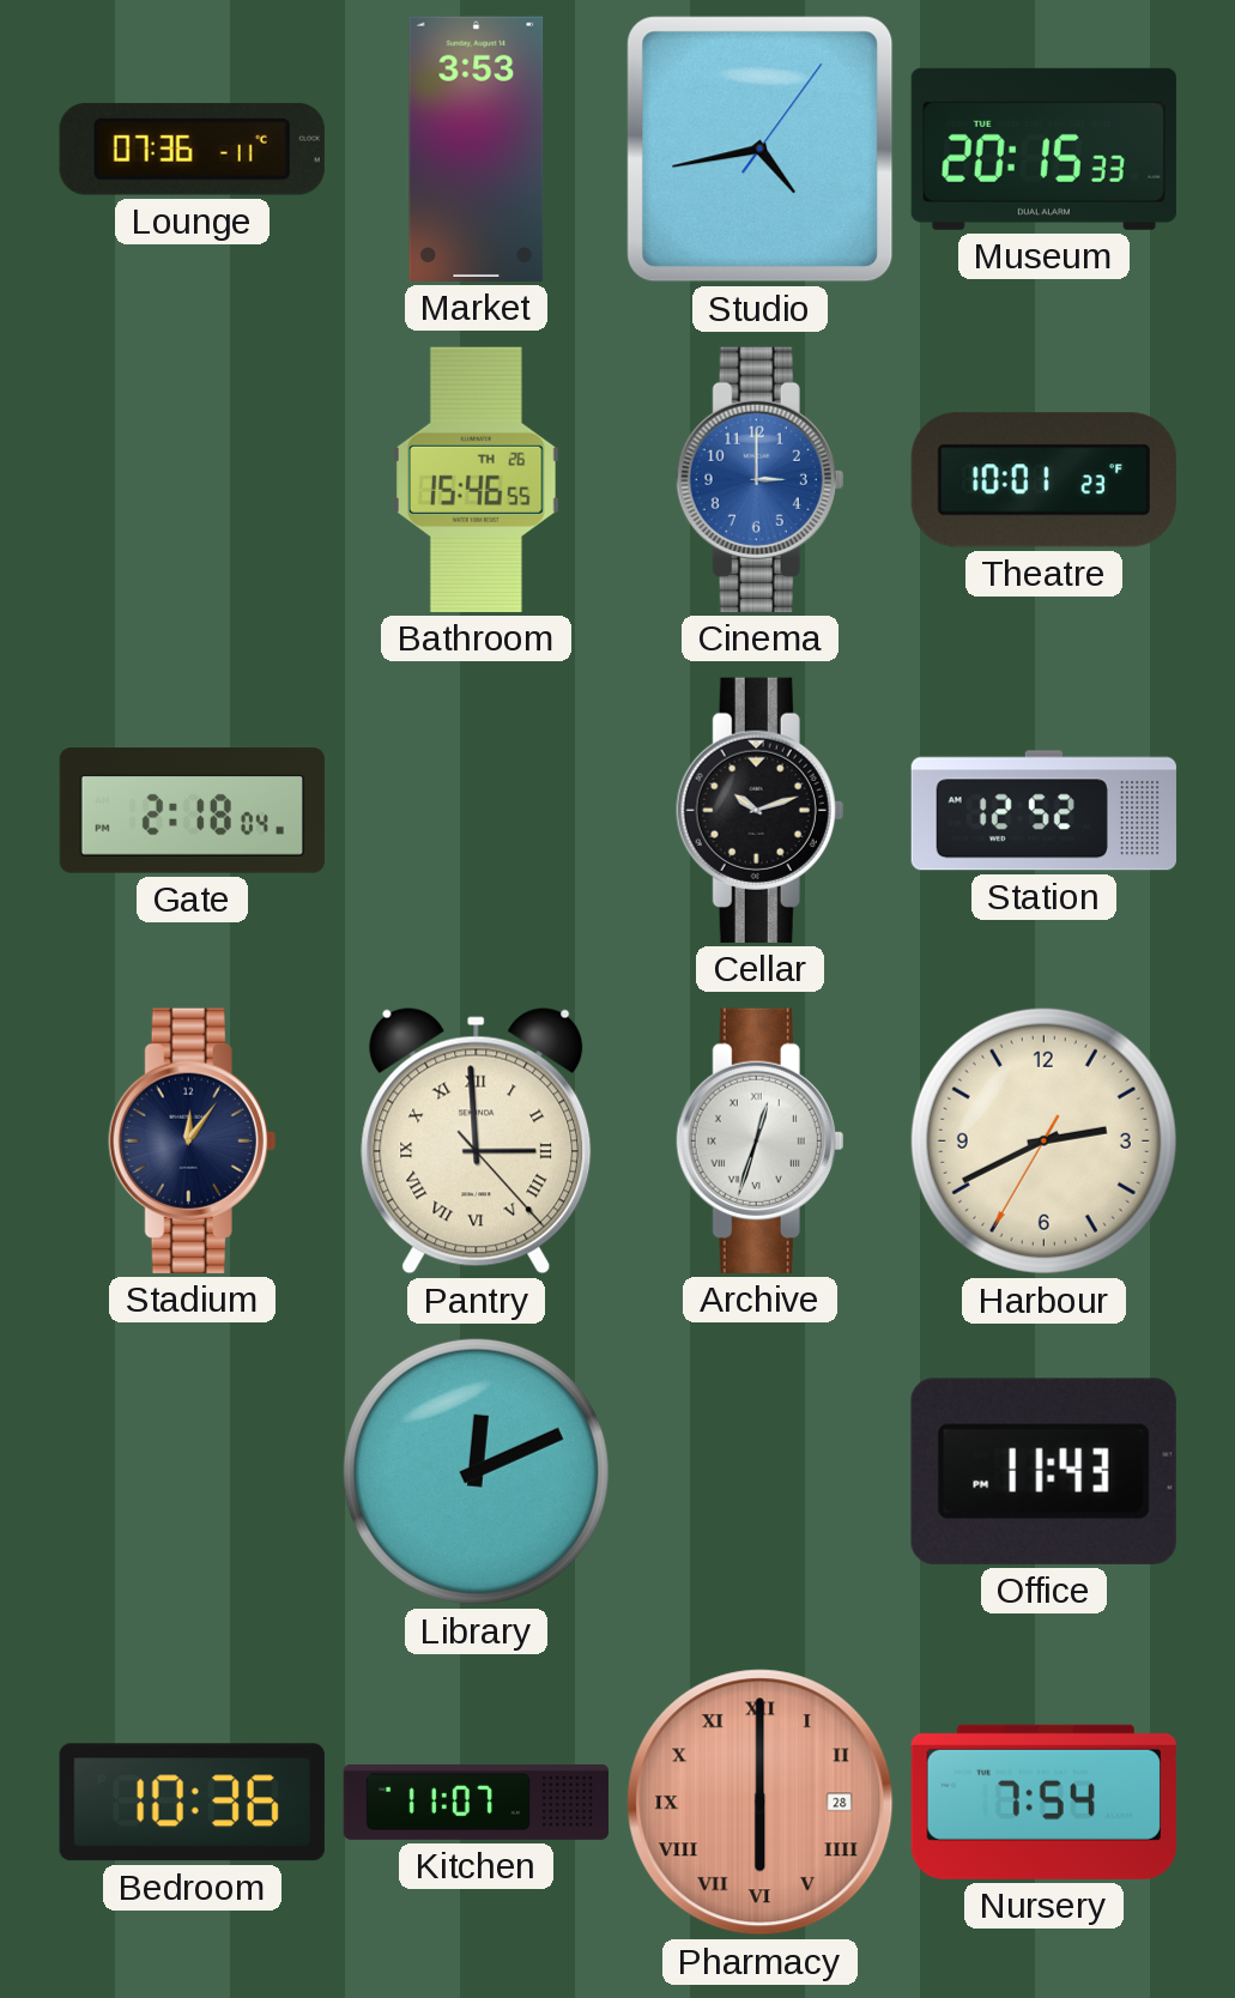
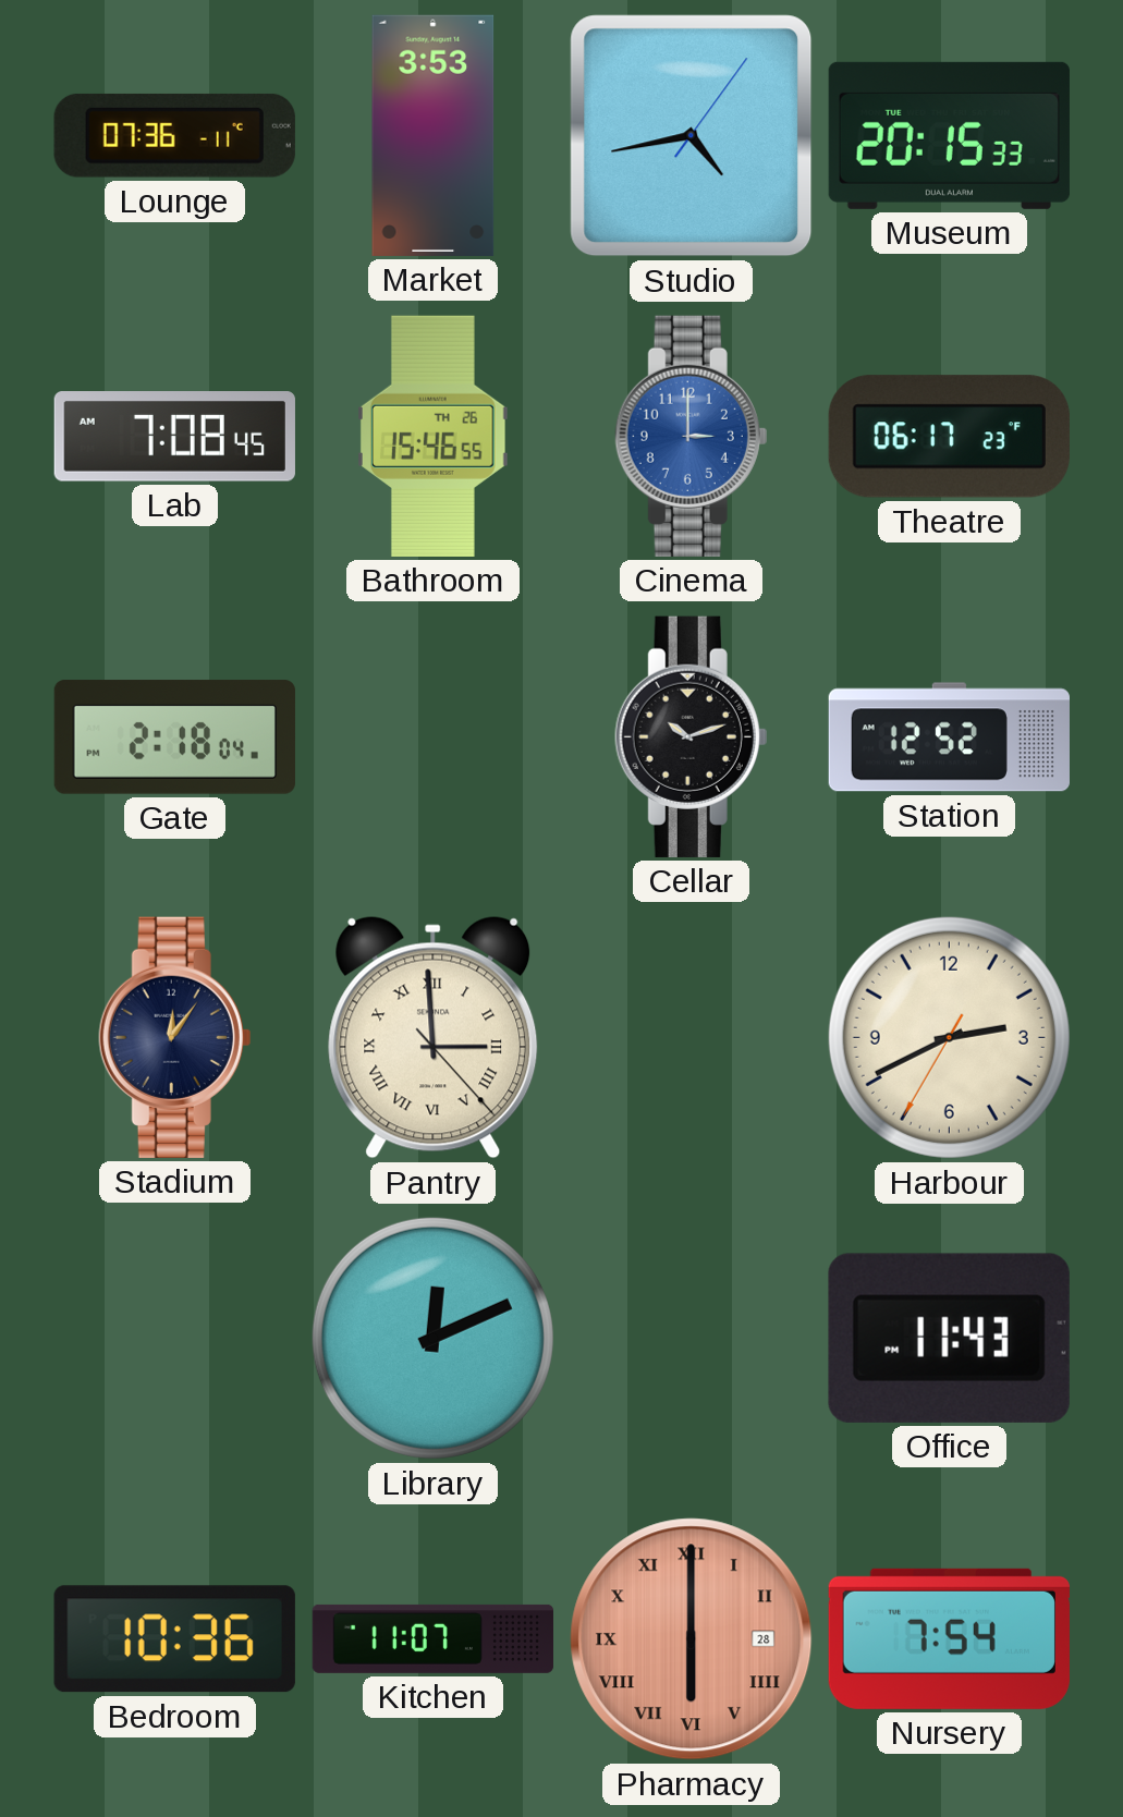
Lab: none -> 7:08
Theatre: 10:01 -> 06:17
Archive: 12:33 -> none
